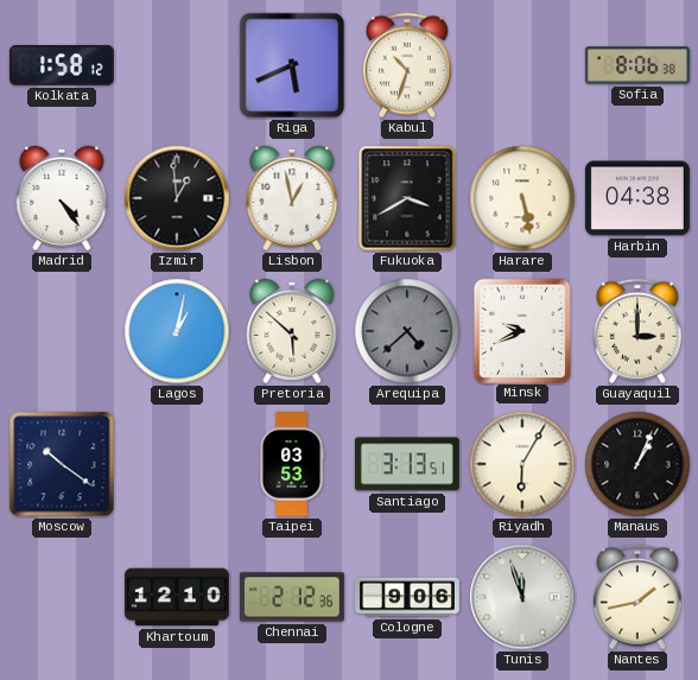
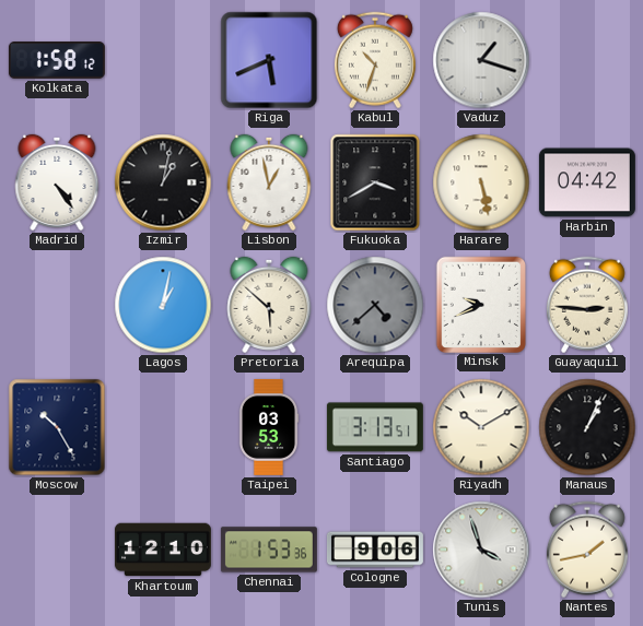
Vaduz: none -> 1:18
Sofia: 8:06 -> none
Izmir: 12:59 -> 1:02
Harbin: 04:38 -> 04:42
Guayaquil: 3:00 -> 2:46
Moscow: 10:21 -> 10:25
Riyadh: 6:05 -> 10:10
Chennai: 2:12 -> 1:53
Tunis: 11:57 -> 3:57
